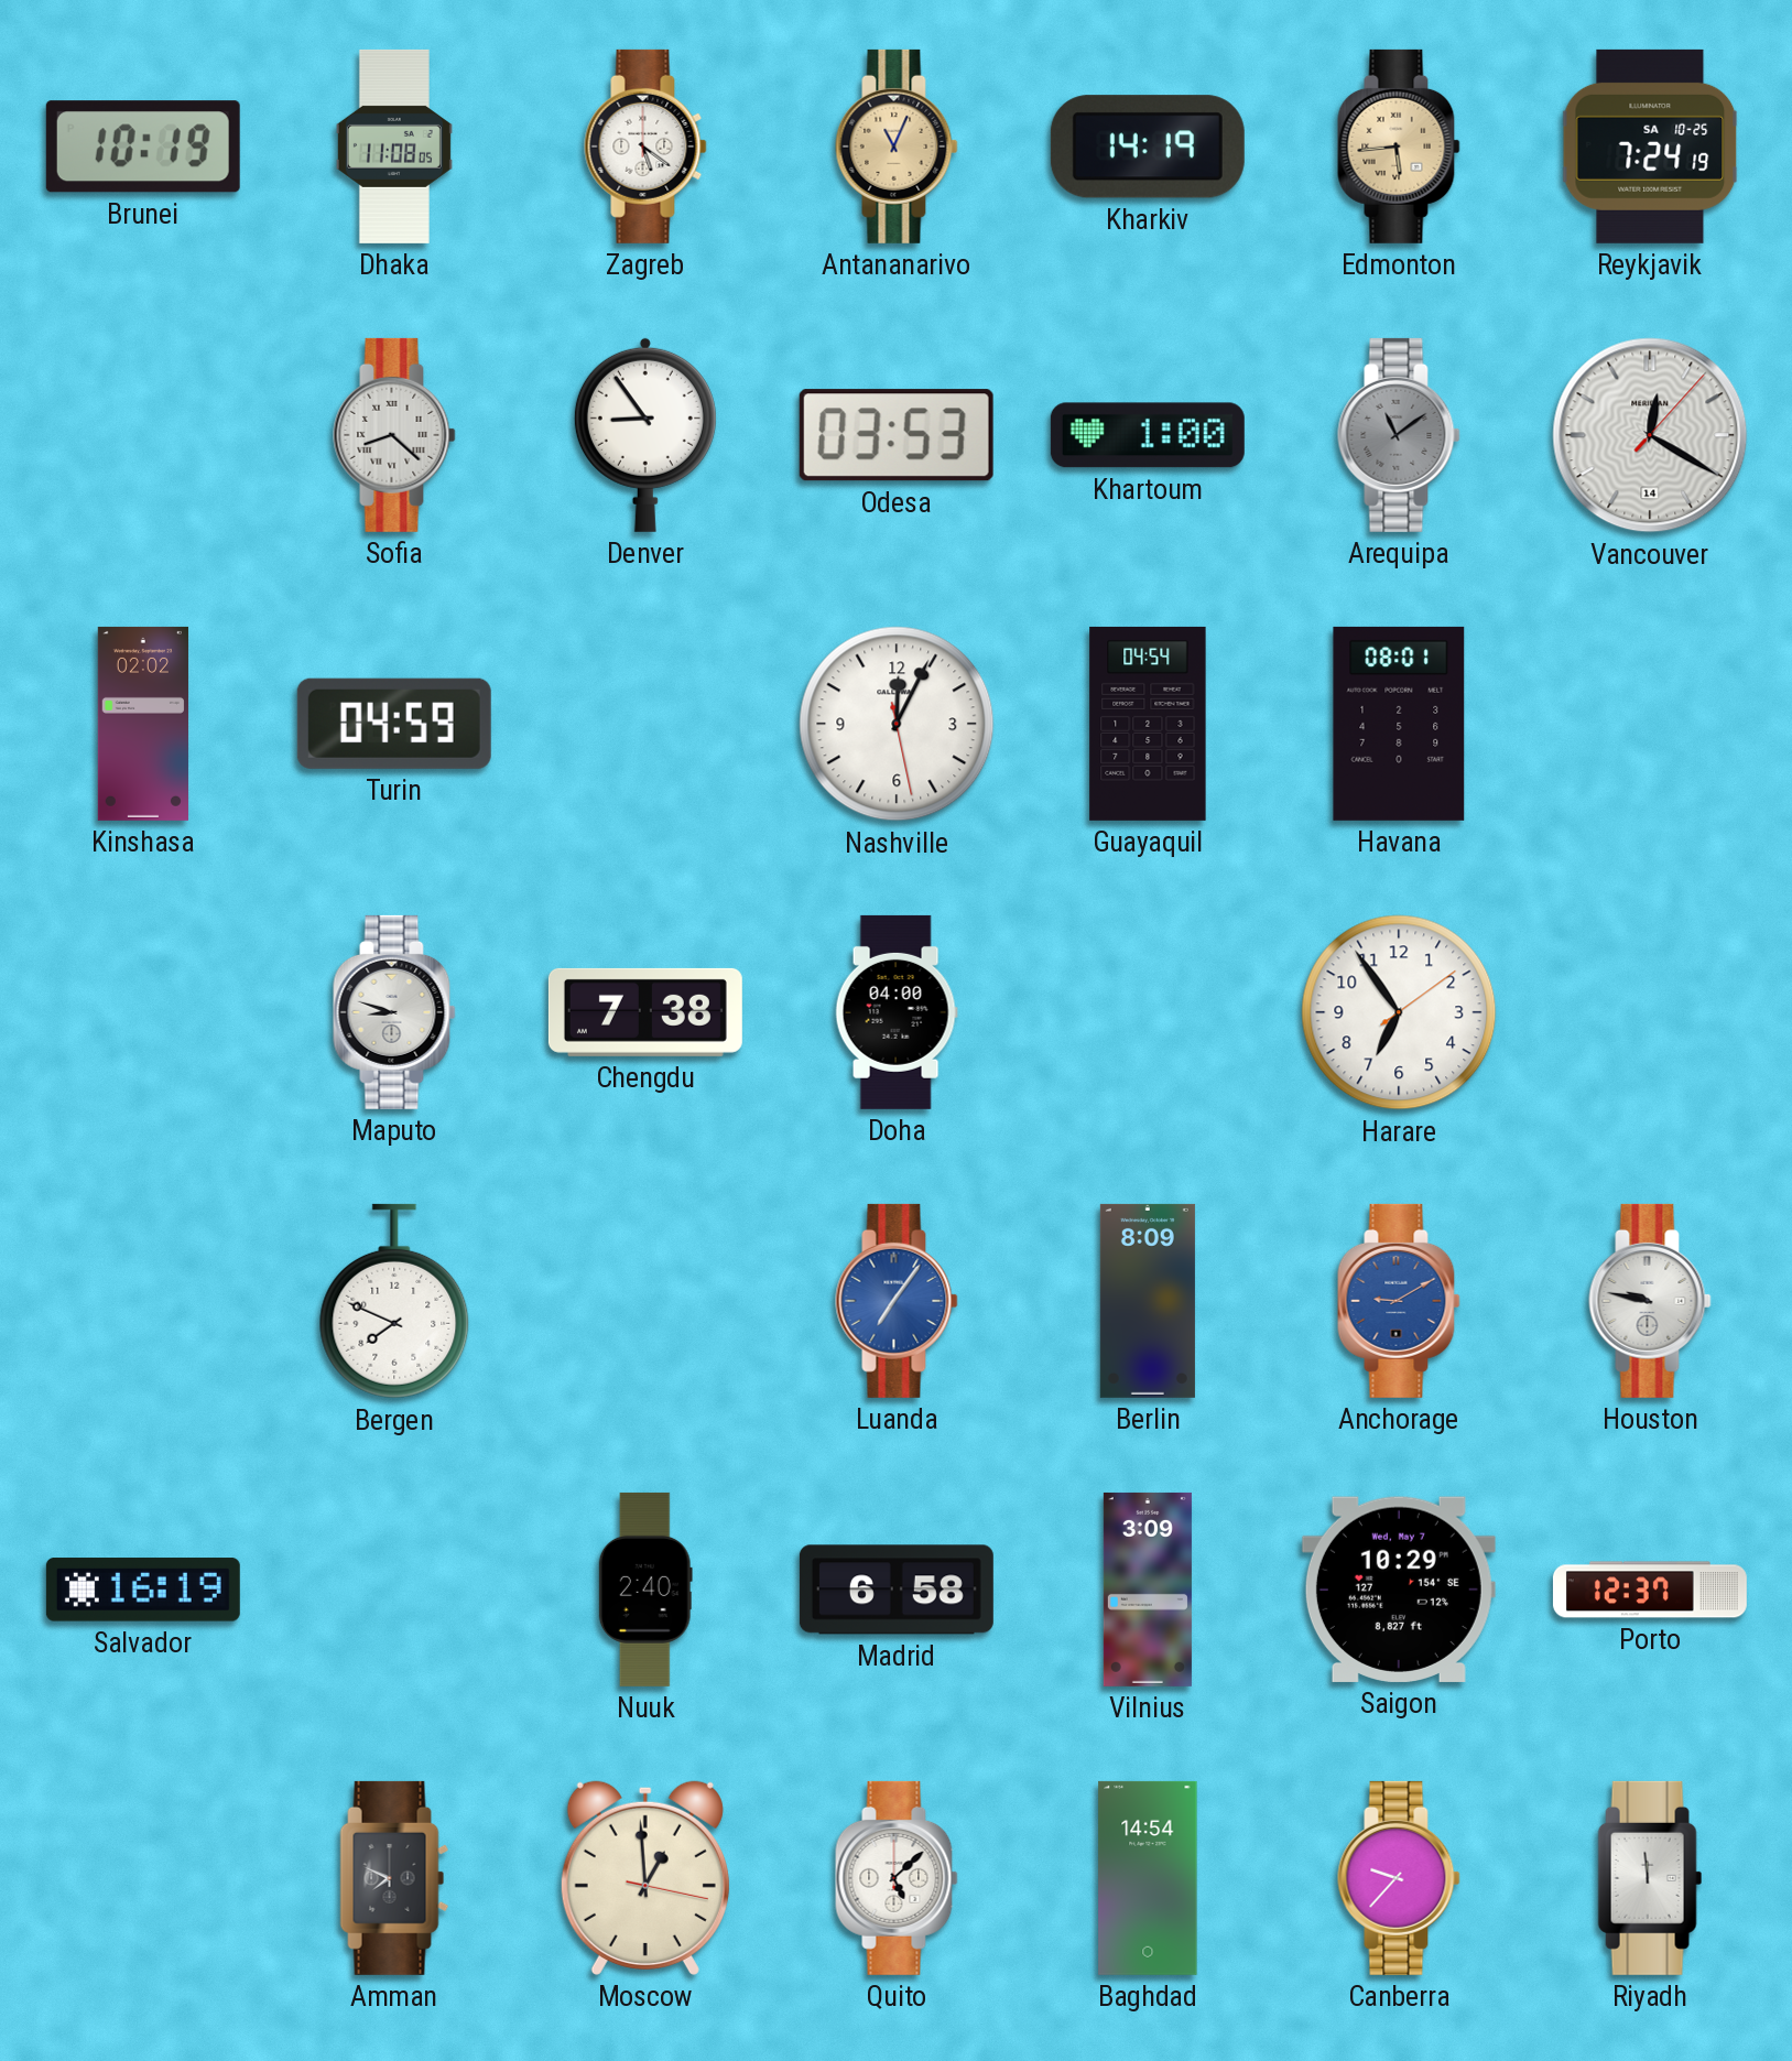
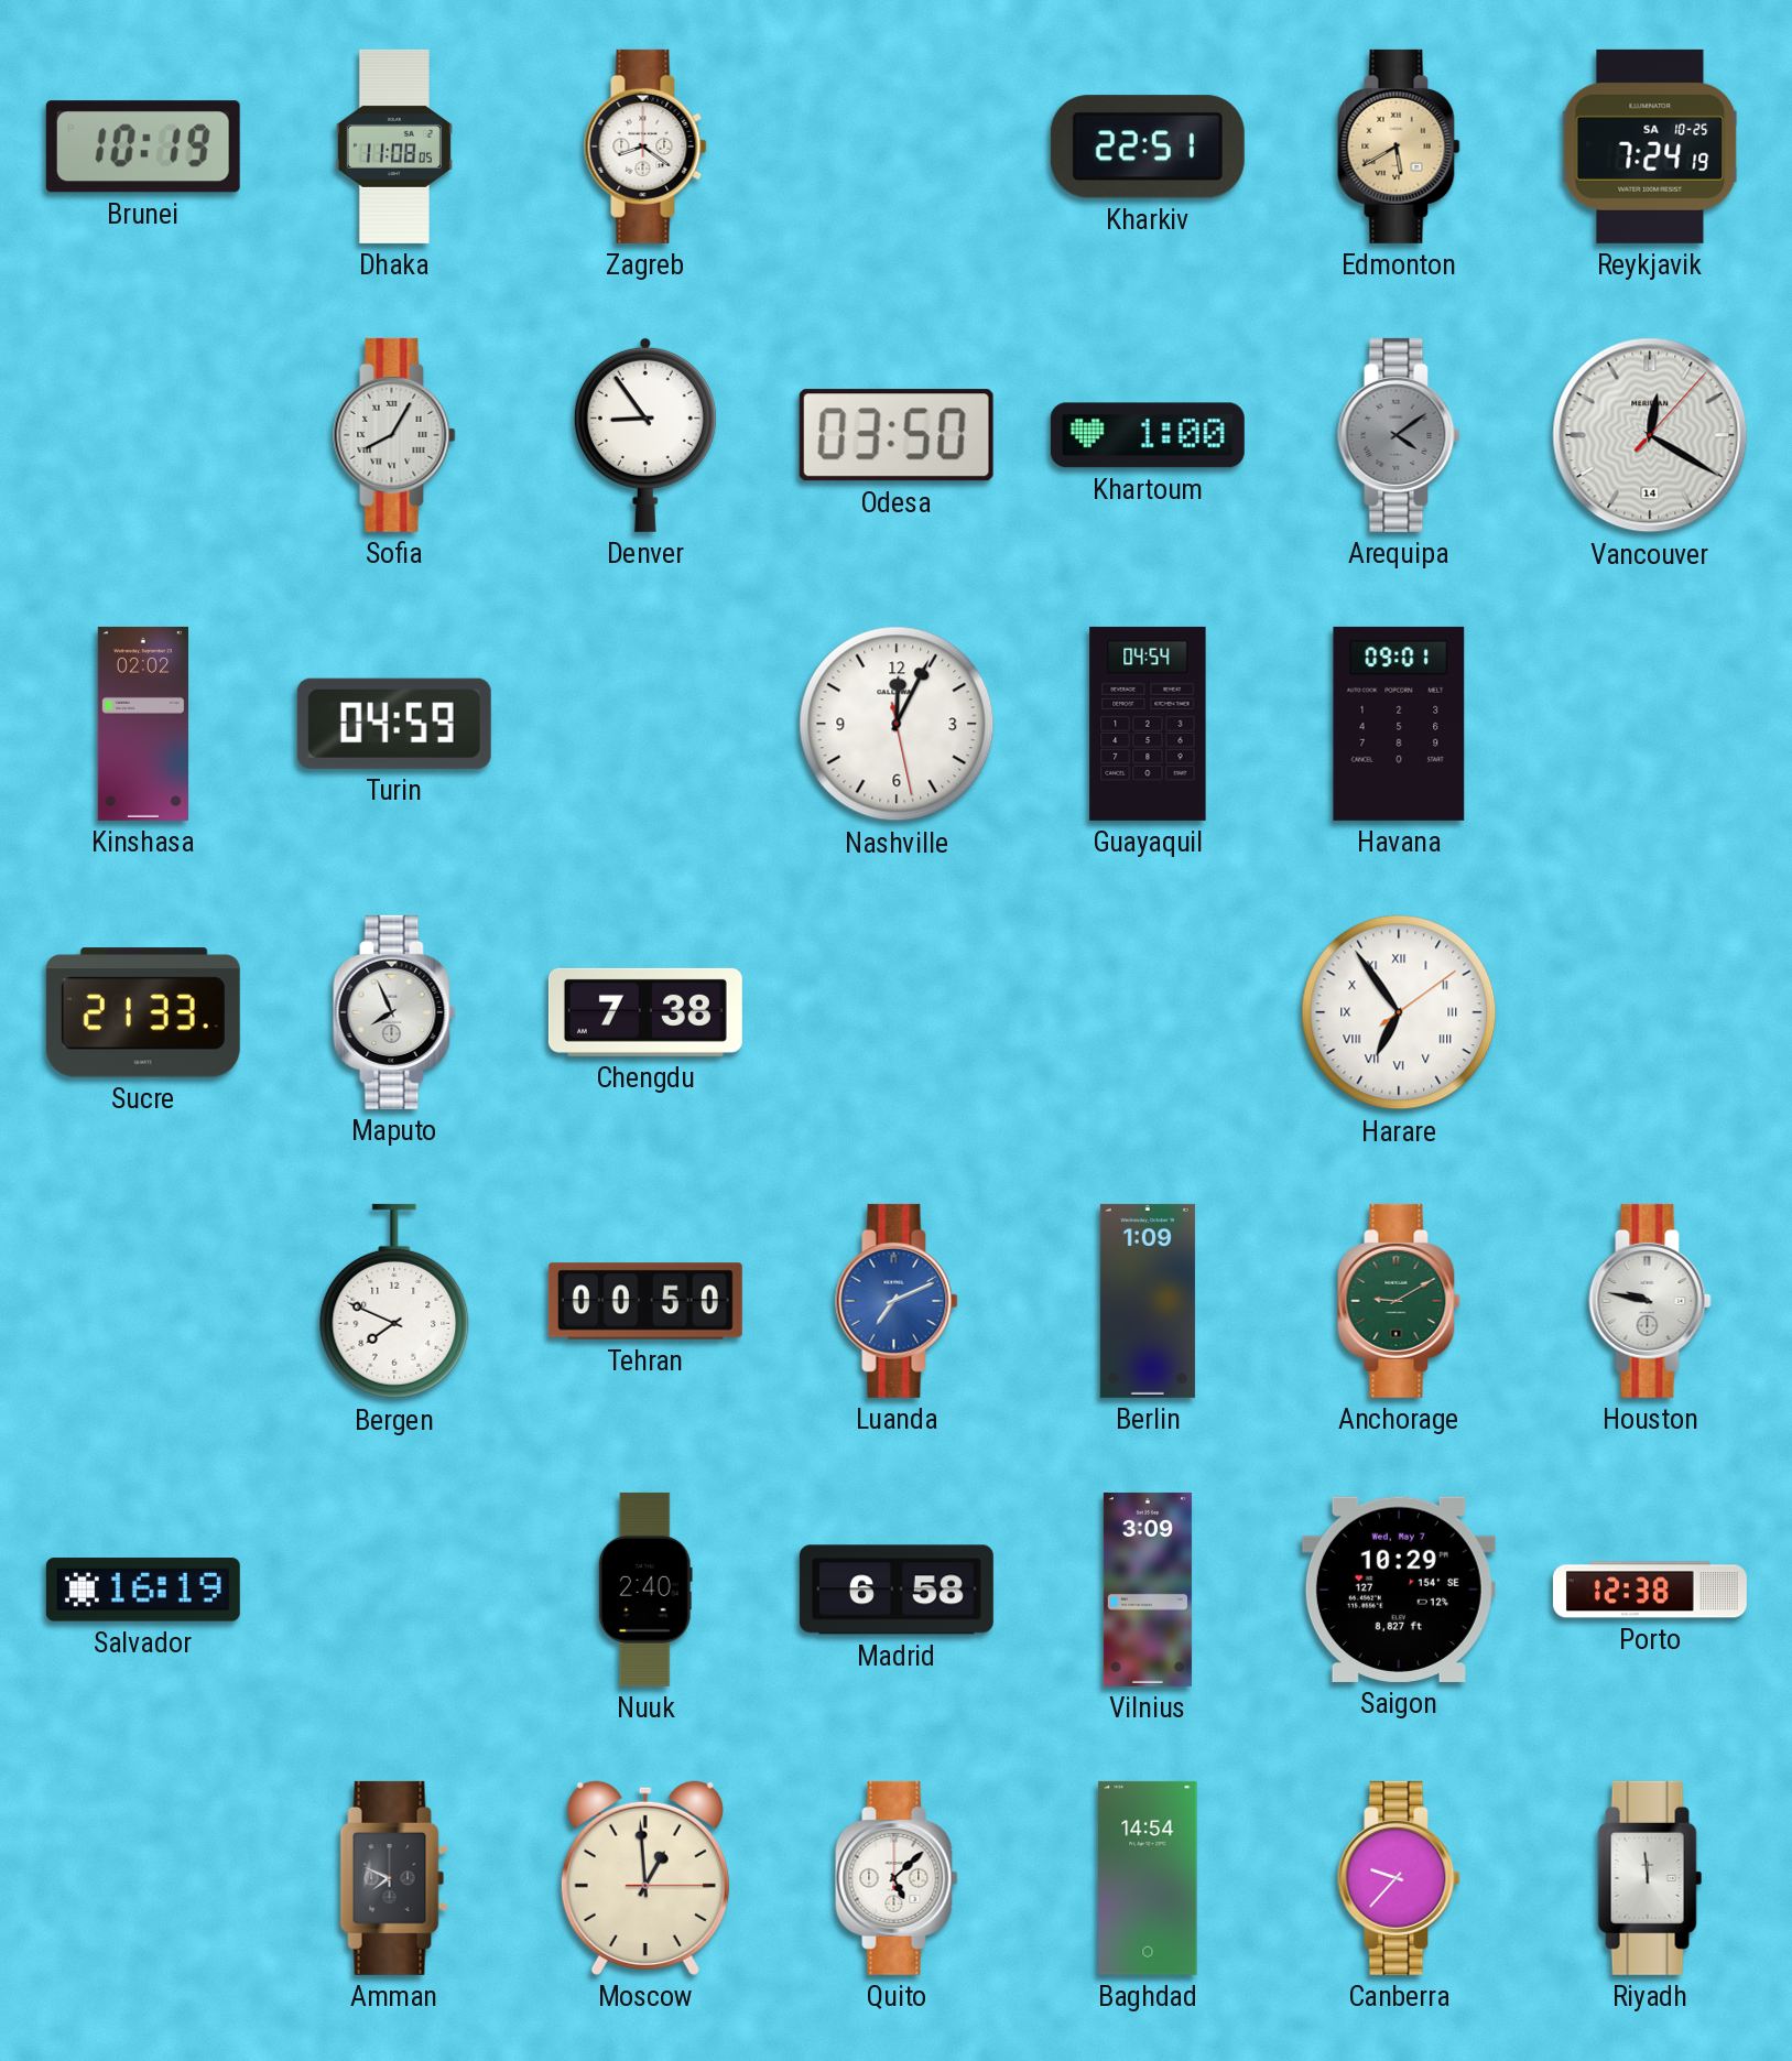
Zagreb: 5:21 -> 8:21
Antananarivo: 11:04 -> none
Kharkiv: 14:19 -> 22:51
Edmonton: 5:44 -> 5:40
Sofia: 8:22 -> 8:05
Odesa: 03:53 -> 03:50
Arequipa: 11:09 -> 4:09
Havana: 08:01 -> 09:01
Sucre: none -> 21:33
Maputo: 8:48 -> 7:56
Doha: 04:00 -> none
Harare numerals: Arabic -> Roman
Tehran: none -> 00:50
Luanda: 7:06 -> 7:11
Berlin: 8:09 -> 1:09
Anchorage dial: blue -> green
Porto: 12:37 -> 12:38
Moscow: 12:59:17 -> 12:59:15
